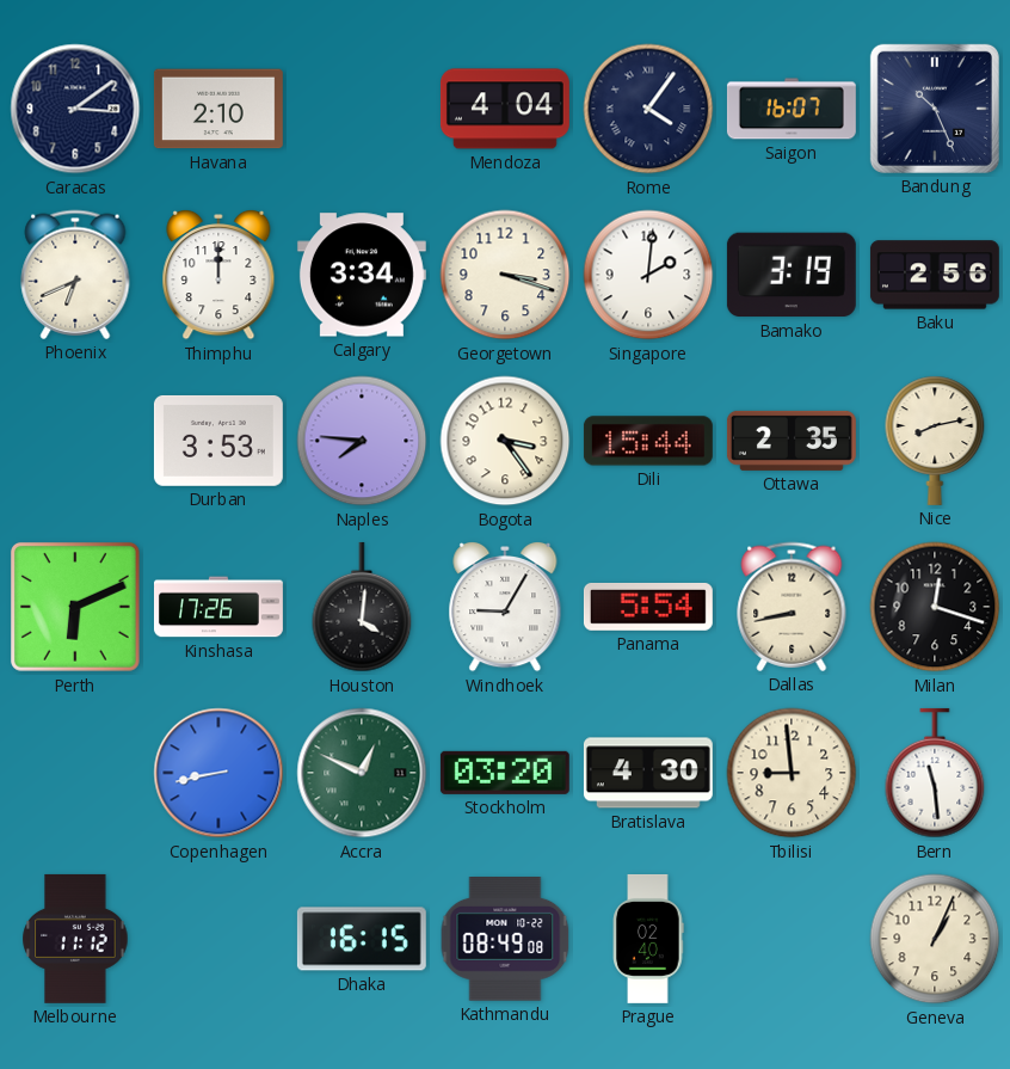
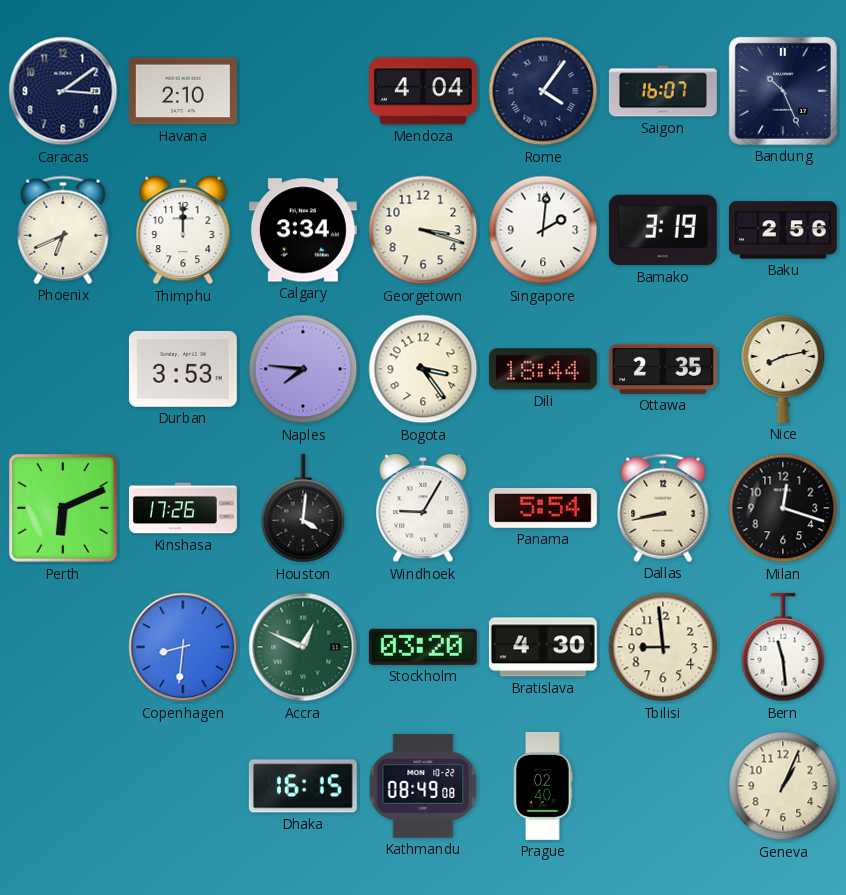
Dili: 15:44 -> 18:44
Copenhagen: 8:43 -> 8:31
Melbourne: 11:12 -> none
